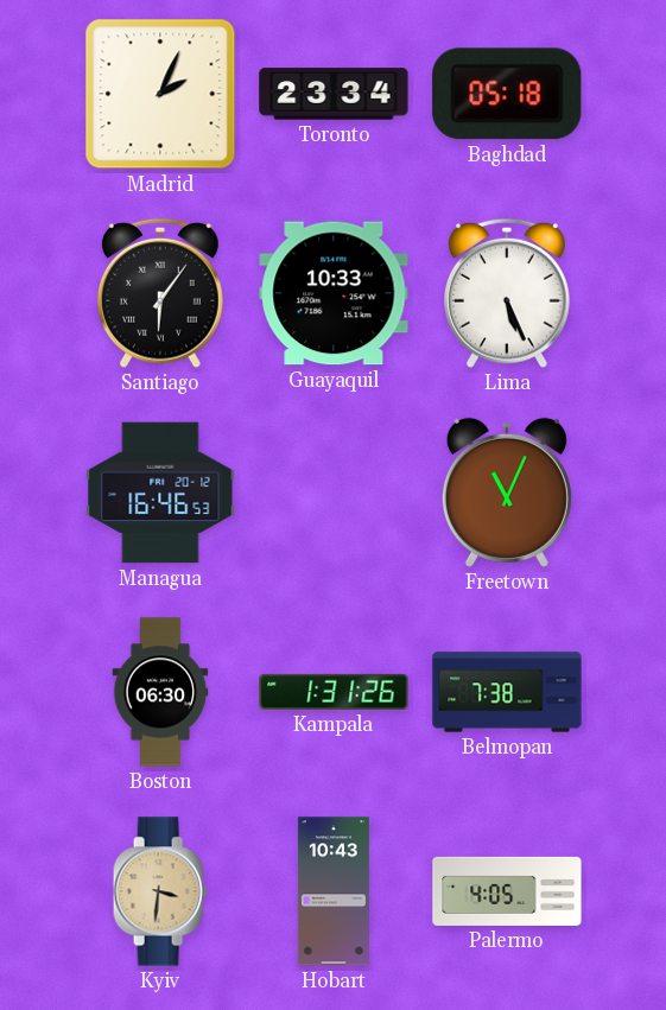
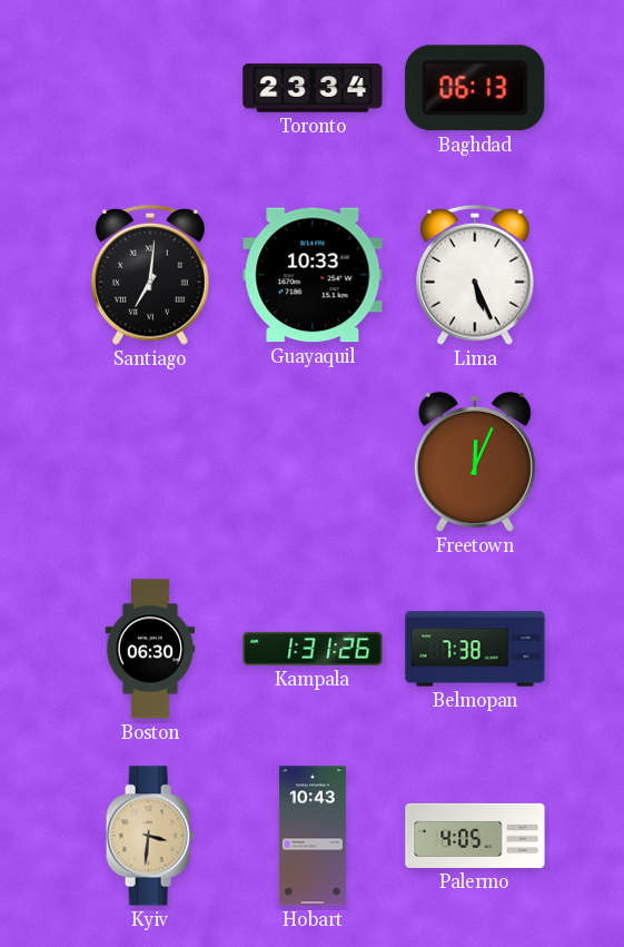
Madrid: 2:04 -> none
Baghdad: 05:18 -> 06:13
Santiago: 6:06 -> 7:01
Managua: 16:46 -> none
Freetown: 11:04 -> 12:04
